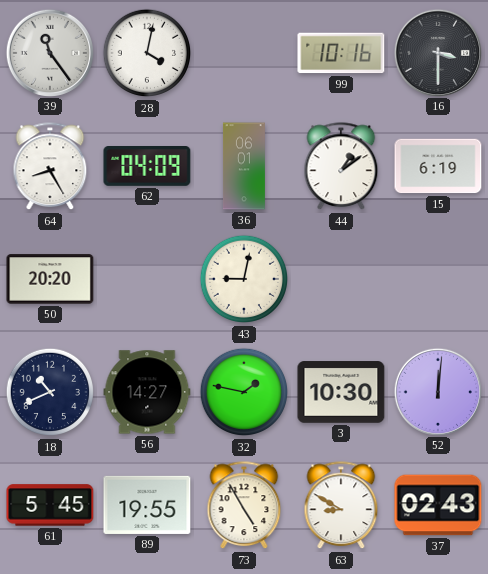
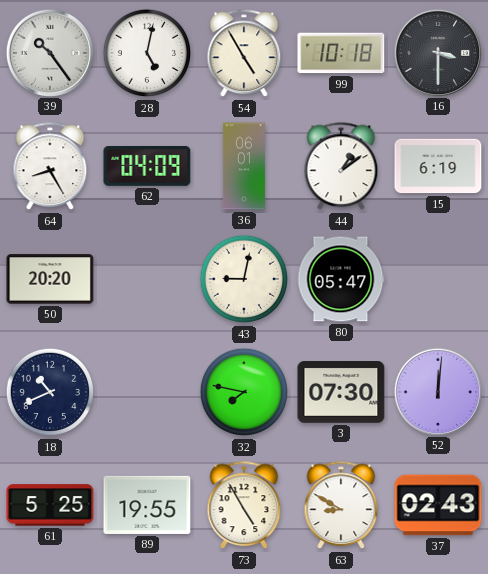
39: 11:24 -> 10:24
28: 4:02 -> 5:02
54: none -> 4:55
99: 10:16 -> 10:18
80: none -> 05:47
56: 14:27 -> none
32: 1:47 -> 7:47
3: 10:30 -> 07:30
61: 5:45 -> 5:25
